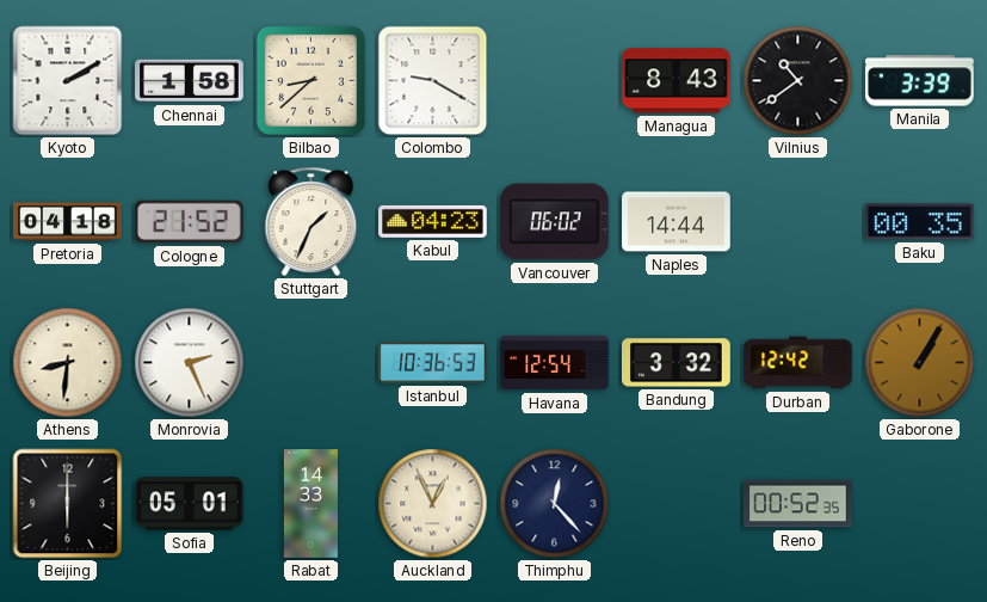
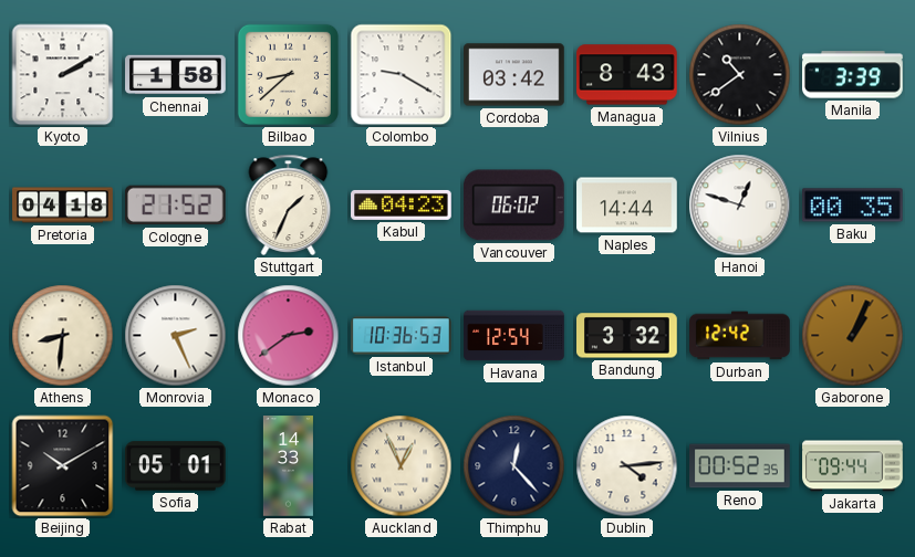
Cordoba: none -> 03:42
Hanoi: none -> 12:48
Monaco: none -> 2:39
Gaborone: 1:05 -> 1:04
Beijing: 6:00 -> 10:10
Dublin: none -> 4:14
Jakarta: none -> 09:44
